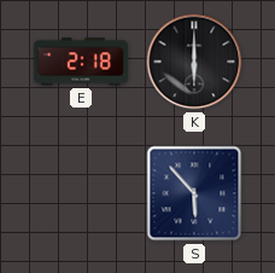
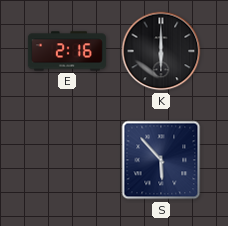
E: 2:18 -> 2:16
